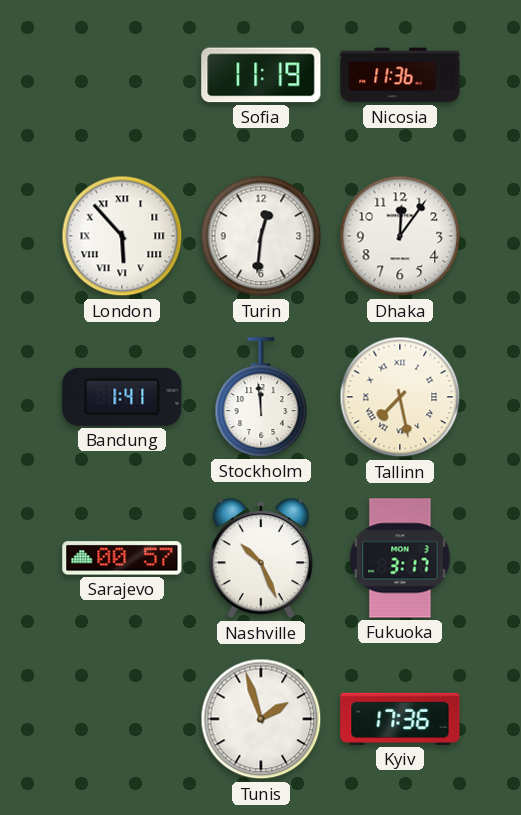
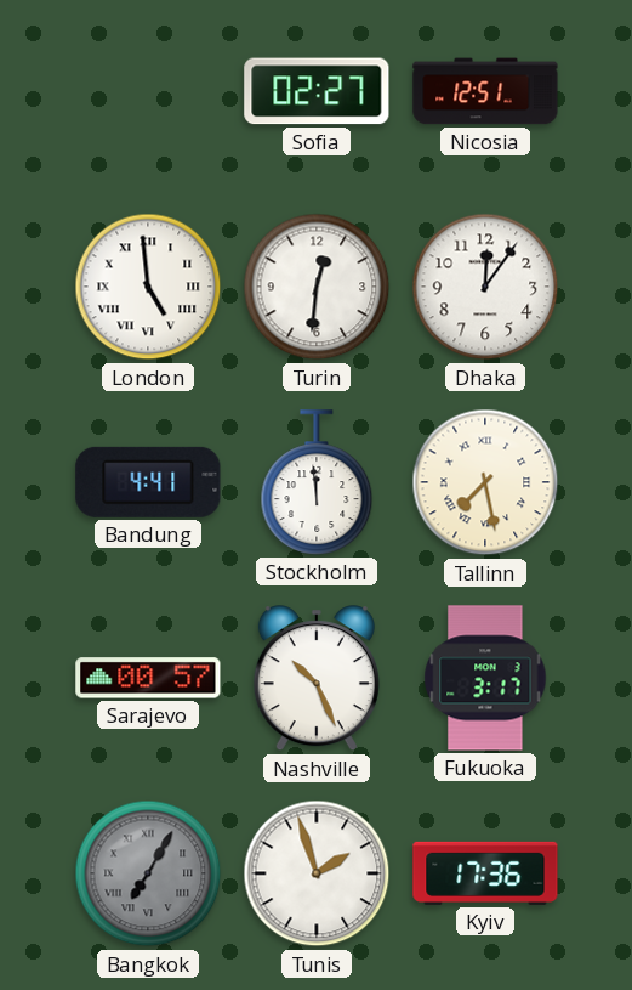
Sofia: 11:19 -> 02:27
Nicosia: 11:36 -> 12:51
London: 5:53 -> 4:59
Bandung: 1:41 -> 4:41
Bangkok: none -> 7:05
